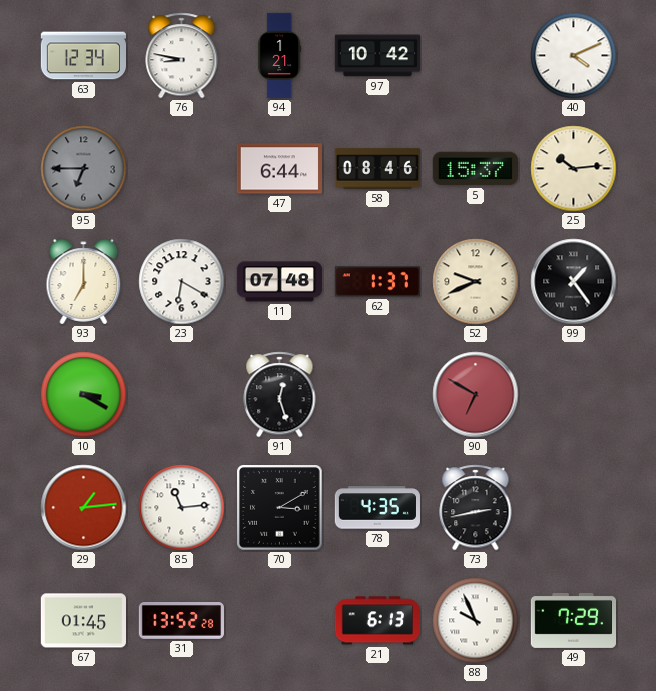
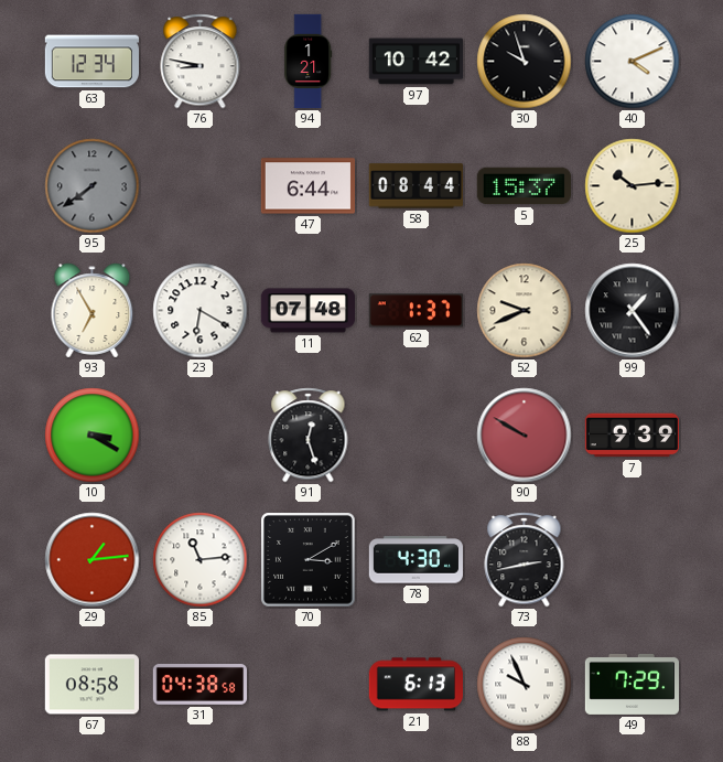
30: none -> 9:57
95: 6:45 -> 7:39
58: 08:46 -> 08:44
93: 7:00 -> 6:55
90: 6:50 -> 9:50
7: none -> 9:39
78: 4:35 -> 4:30
67: 01:45 -> 08:58
31: 13:52 -> 04:38
